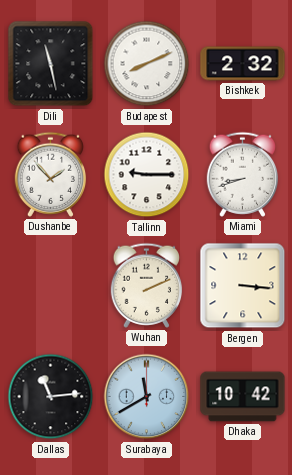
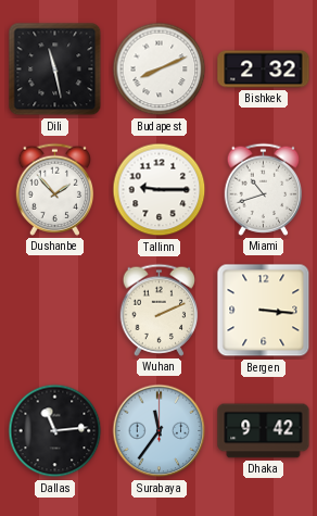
Miami: 8:42 -> 10:42
Surabaya: 11:40 -> 11:36
Dhaka: 10:42 -> 9:42
